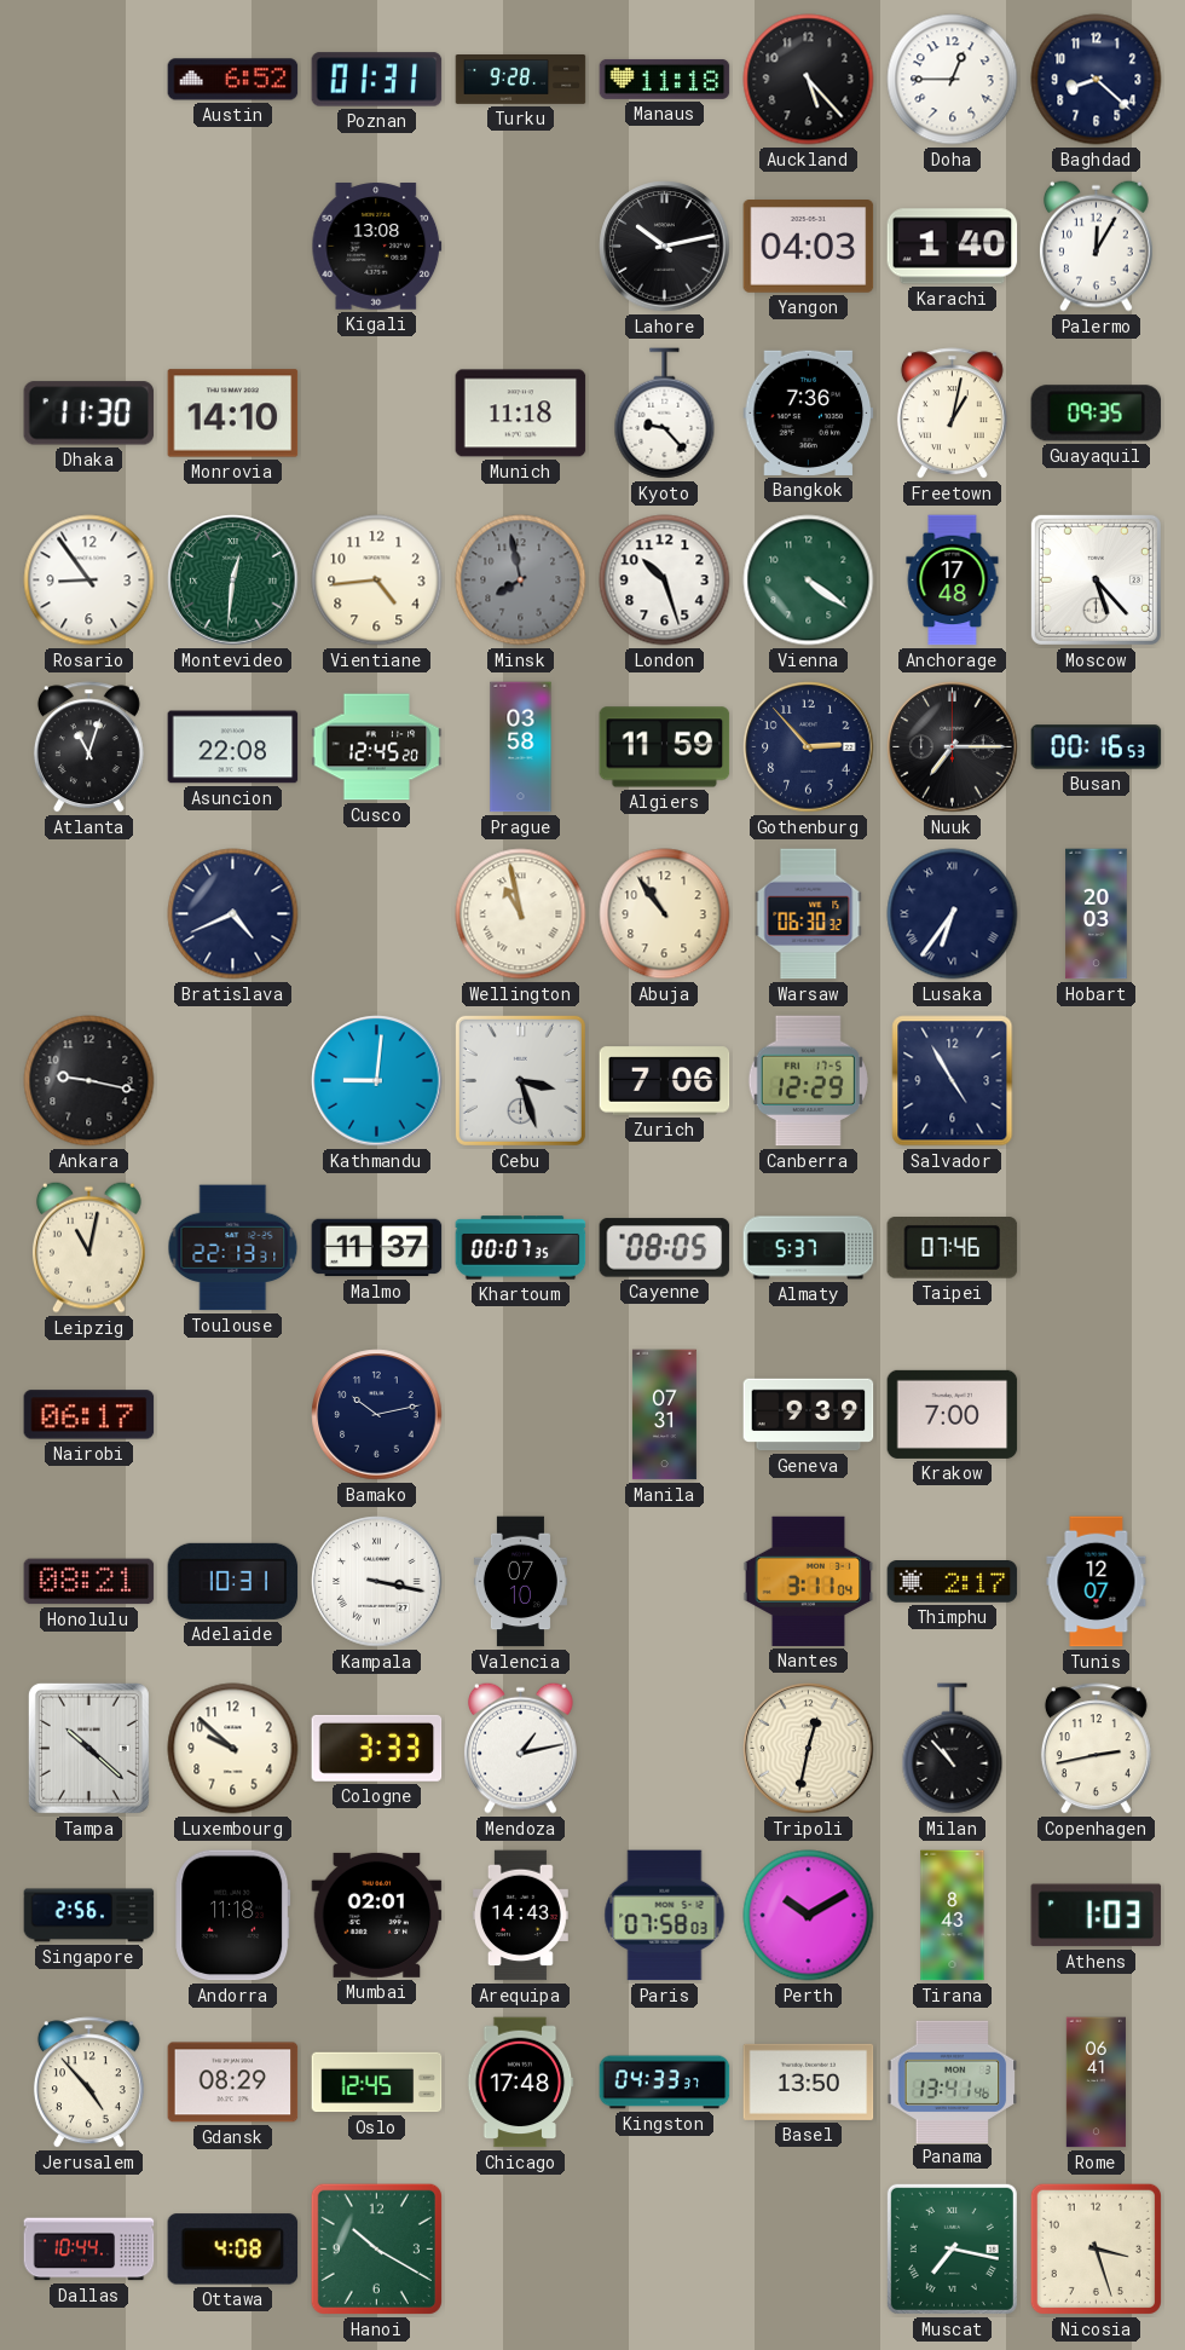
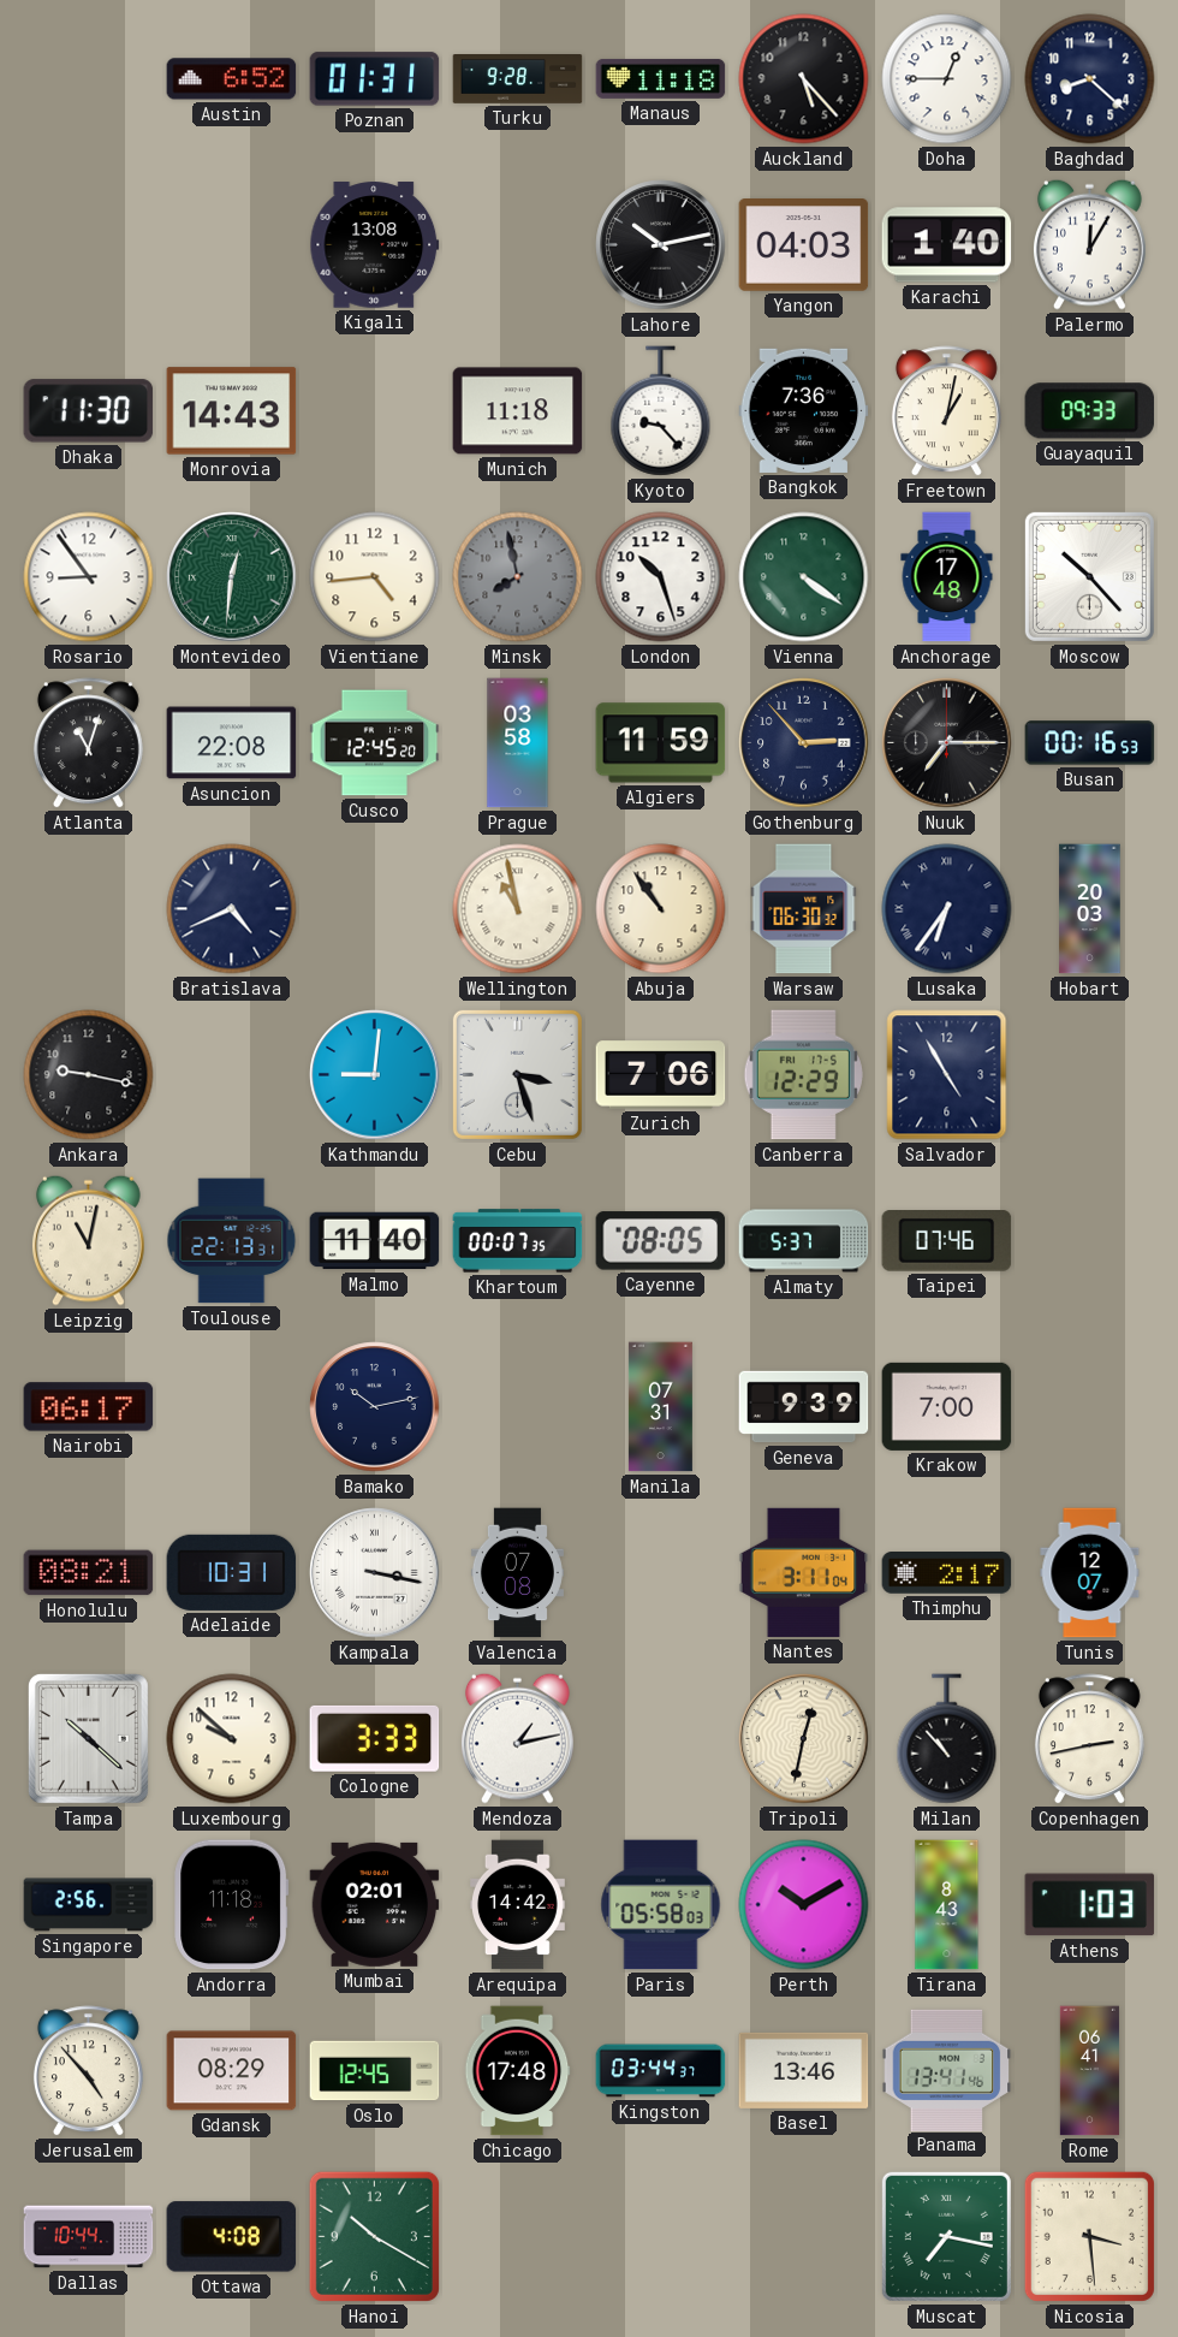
Monrovia: 14:10 -> 14:43
Guayaquil: 09:35 -> 09:33
Moscow: 5:23 -> 10:23
Malmo: 11:37 -> 11:40
Valencia: 07:10 -> 07:08
Arequipa: 14:43 -> 14:42
Paris: 07:58 -> 05:58
Kingston: 04:33 -> 03:44
Basel: 13:50 -> 13:46
Nicosia: 3:27 -> 3:29
